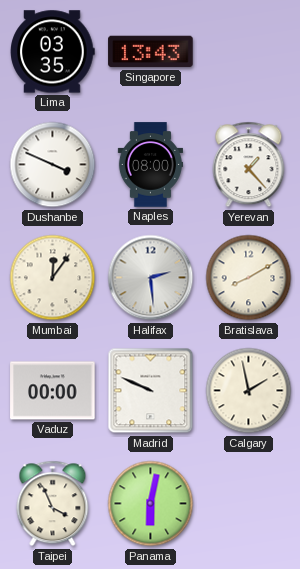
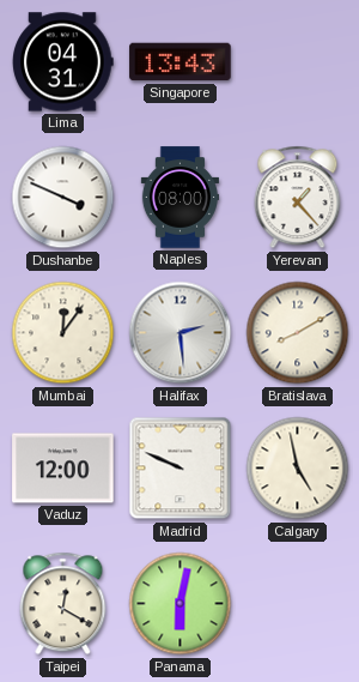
Lima: 03:35 -> 04:31
Vaduz: 00:00 -> 12:00
Calgary: 1:58 -> 4:58
Taipei: 3:56 -> 12:20
